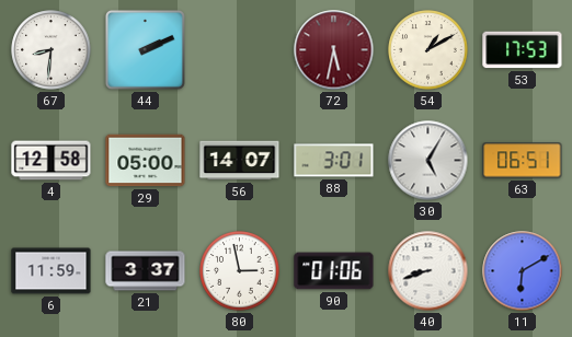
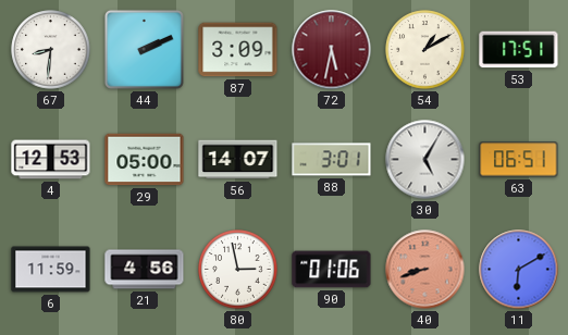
87: none -> 3:09
53: 17:53 -> 17:51
4: 12:58 -> 12:53
21: 3:37 -> 4:56
40 dial: white -> salmon
